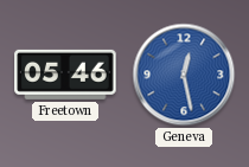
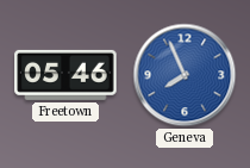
Geneva: 12:28 -> 7:56
